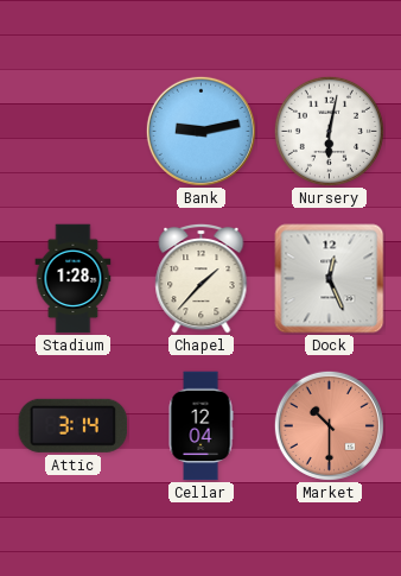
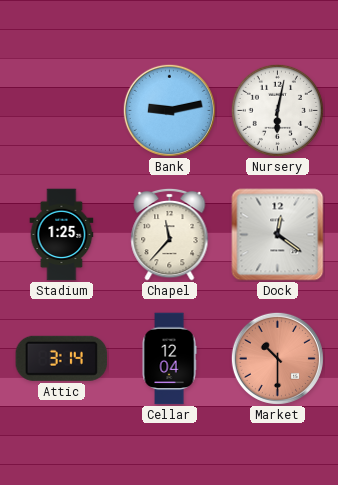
Stadium: 1:28 -> 1:25
Chapel: 1:37 -> 11:37
Dock: 12:26 -> 12:21
